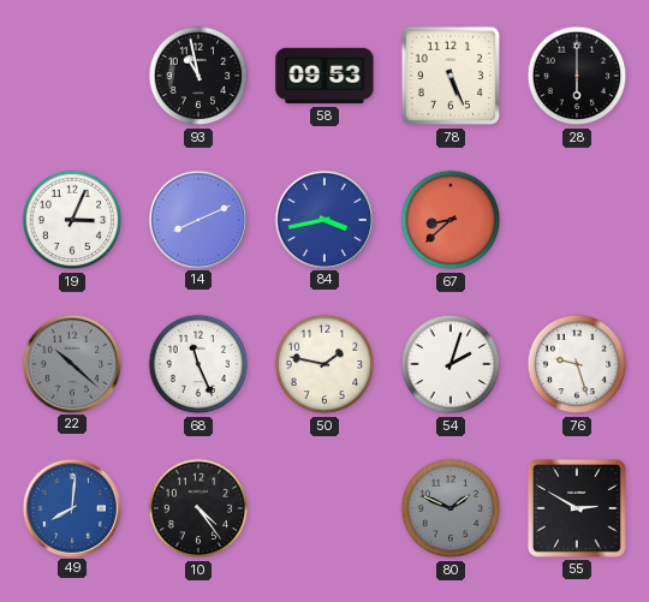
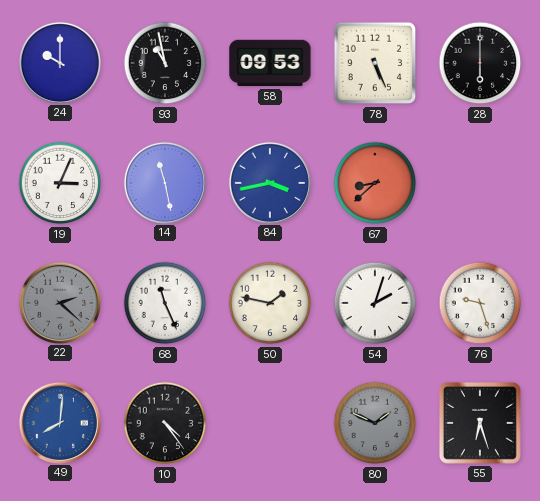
24: none -> 10:00
14: 8:11 -> 11:28
22: 10:22 -> 2:22
55: 2:50 -> 6:27
